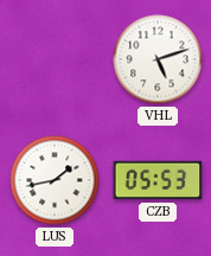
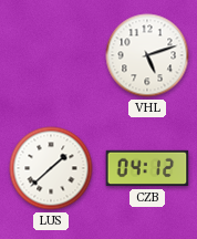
LUS: 1:43 -> 1:38
CZB: 05:53 -> 04:12
